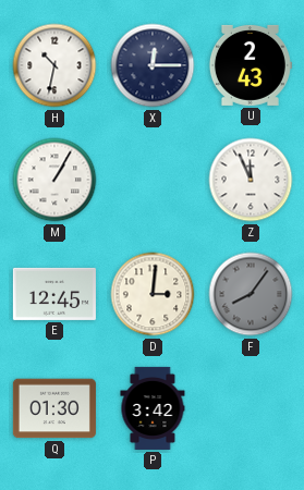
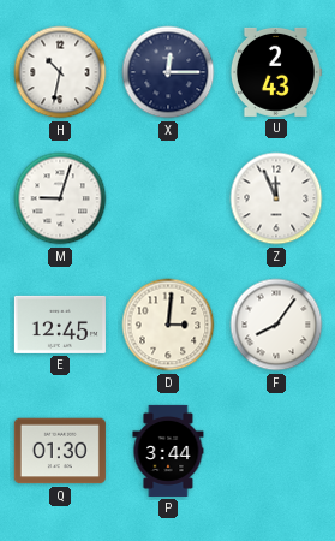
M: 1:05 -> 9:03
F dial: grey -> white
P: 3:42 -> 3:44
